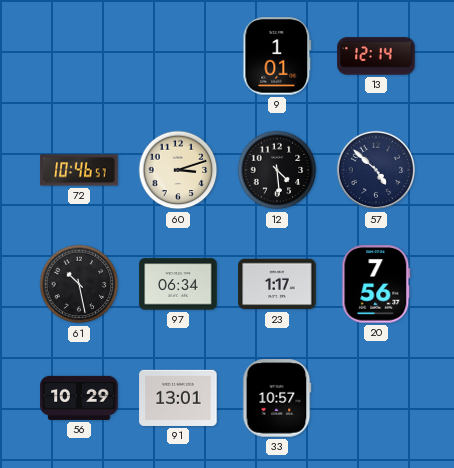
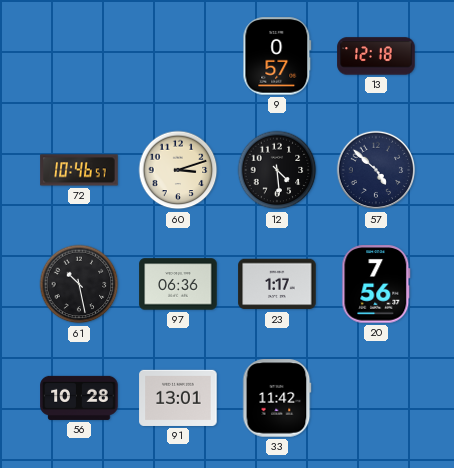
9: 1:01 -> 0:57
13: 12:14 -> 12:18
97: 06:34 -> 06:36
56: 10:29 -> 10:28
33: 10:57 -> 11:42
